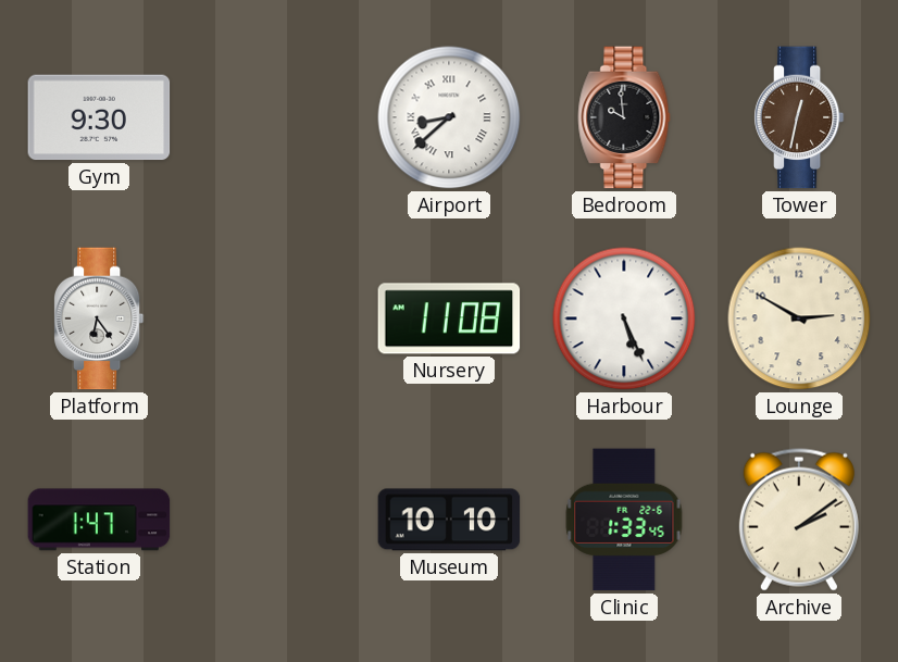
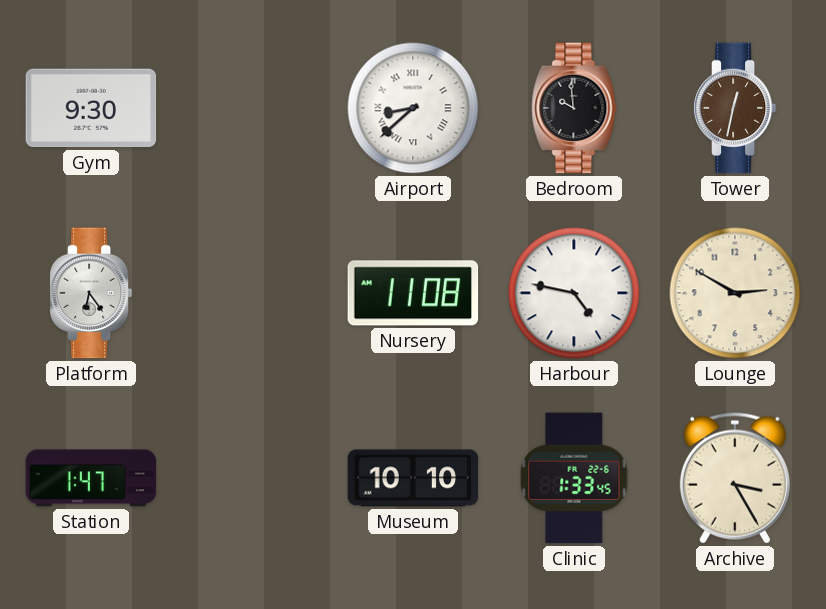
Harbour: 5:26 -> 4:47
Archive: 2:09 -> 3:25
